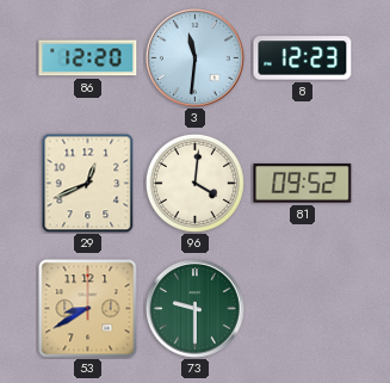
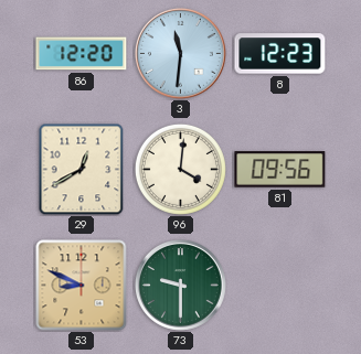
29: 12:41 -> 12:40
81: 09:52 -> 09:56
53: 8:40 -> 8:49
